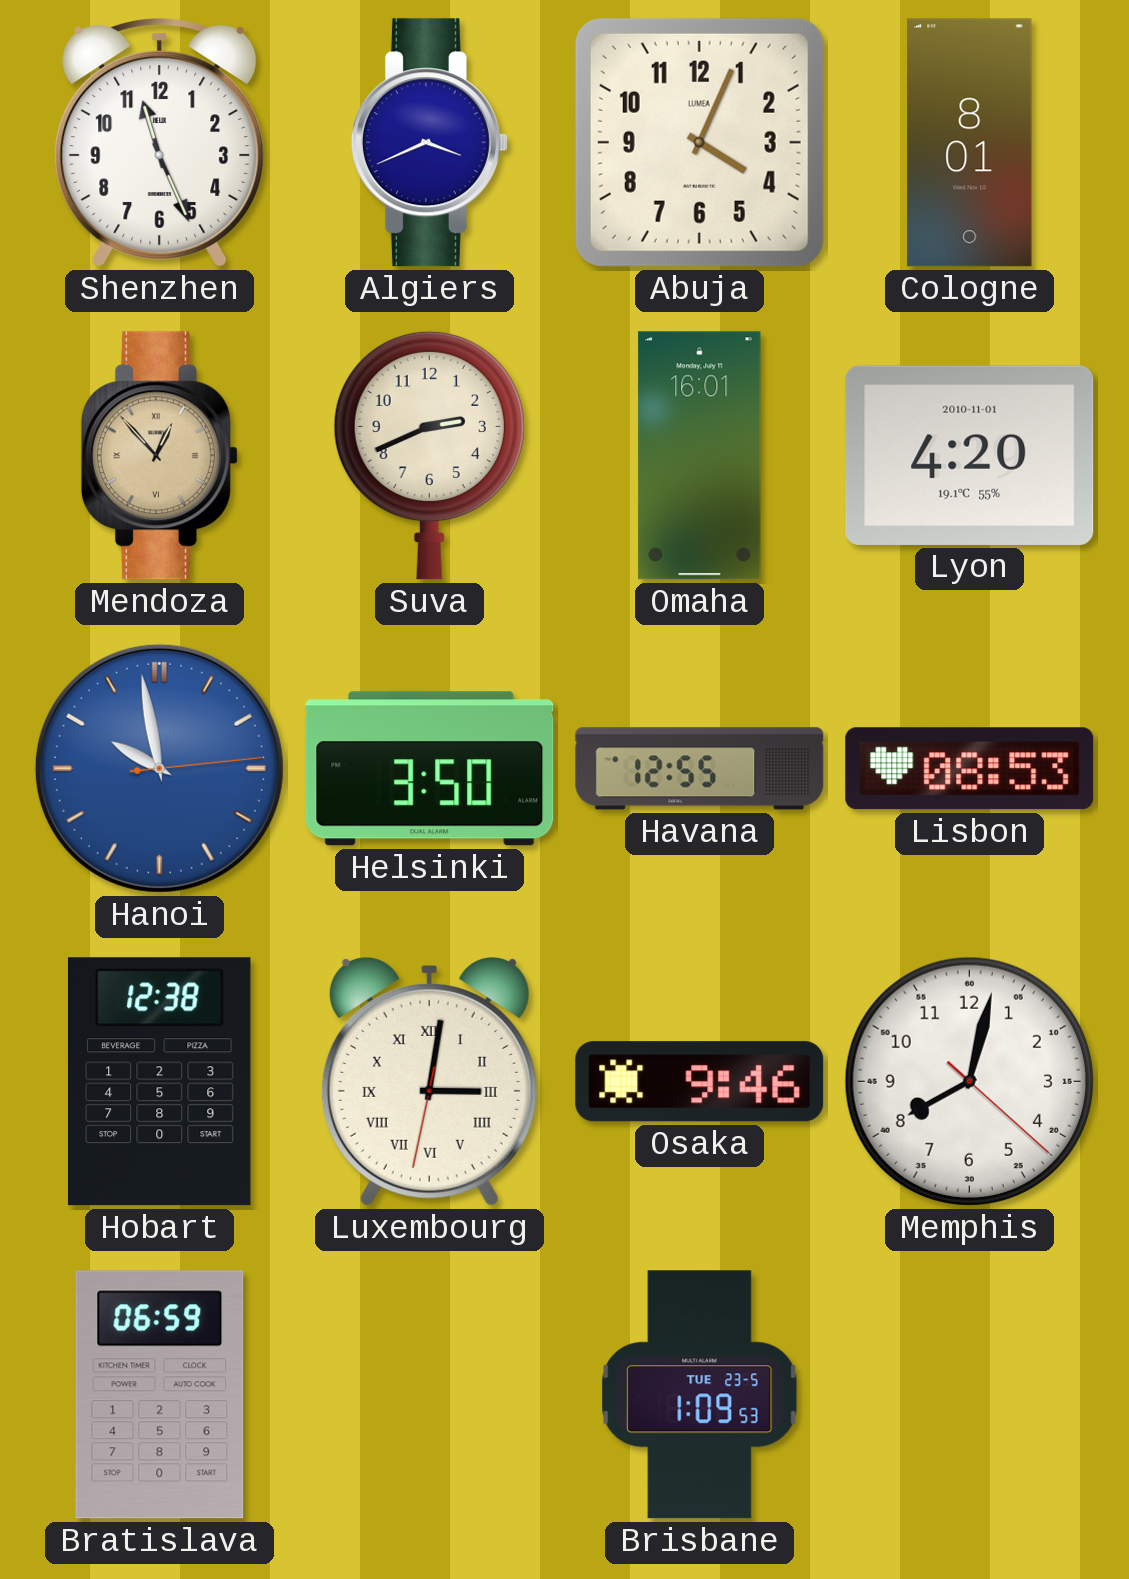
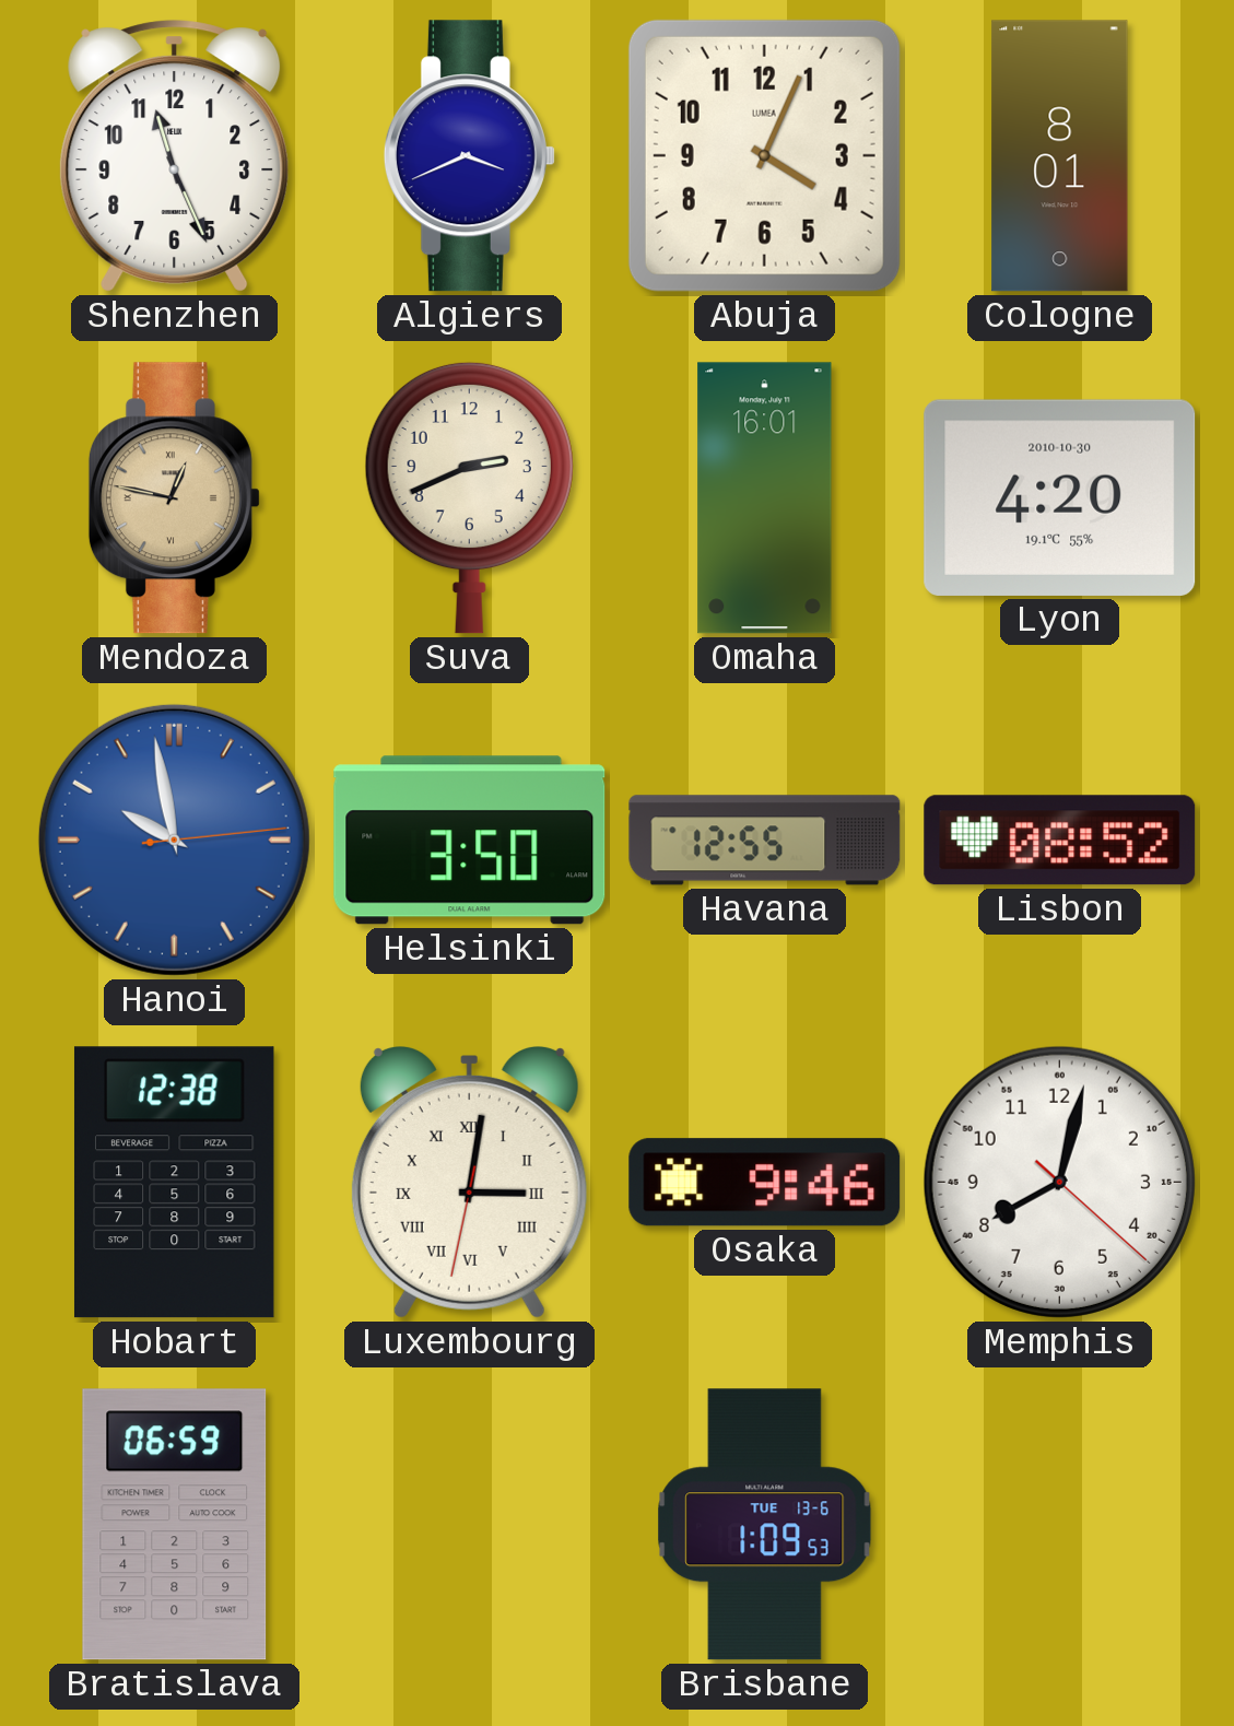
Mendoza: 12:53 -> 12:47
Lyon date: 2010-11-01 -> 2010-10-30
Lisbon: 08:53 -> 08:52
Brisbane date: TUE 23-5 -> TUE 13-6
